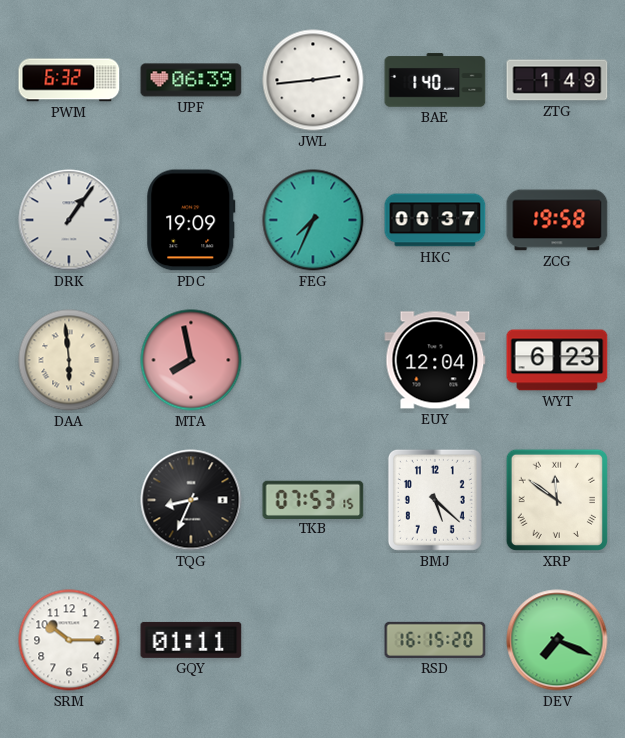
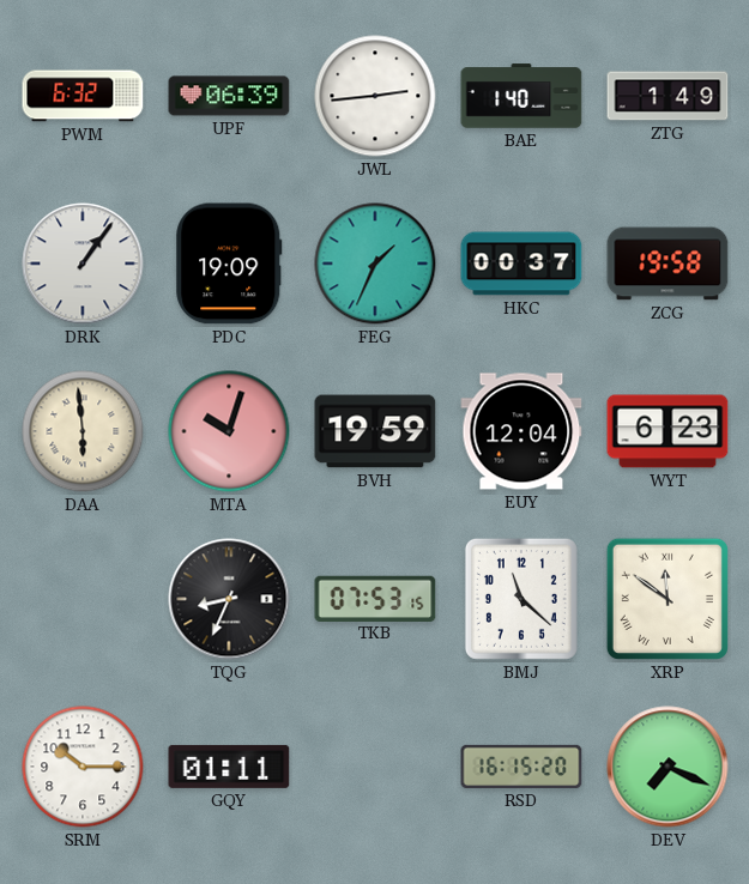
FEG: 7:34 -> 1:34
MTA: 7:58 -> 10:03
BVH: none -> 19:59
BMJ: 5:22 -> 11:22
